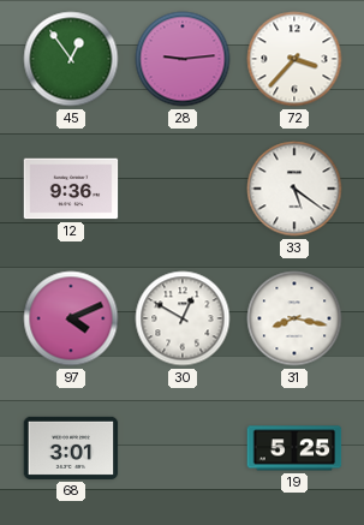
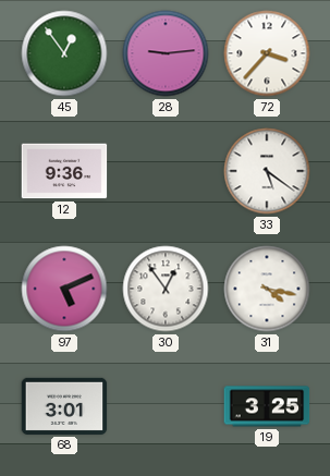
97: 4:11 -> 5:11
30: 12:50 -> 12:54
31: 8:17 -> 4:17
19: 5:25 -> 3:25
